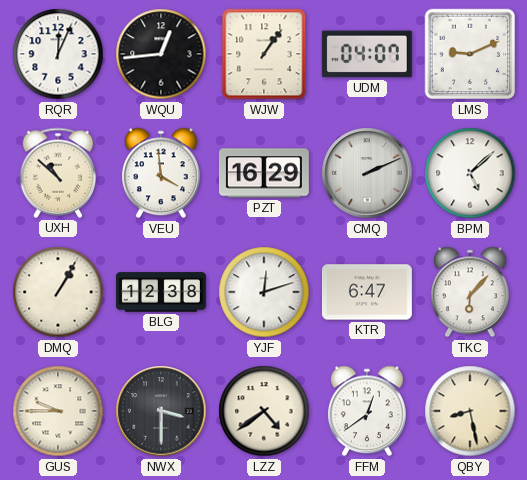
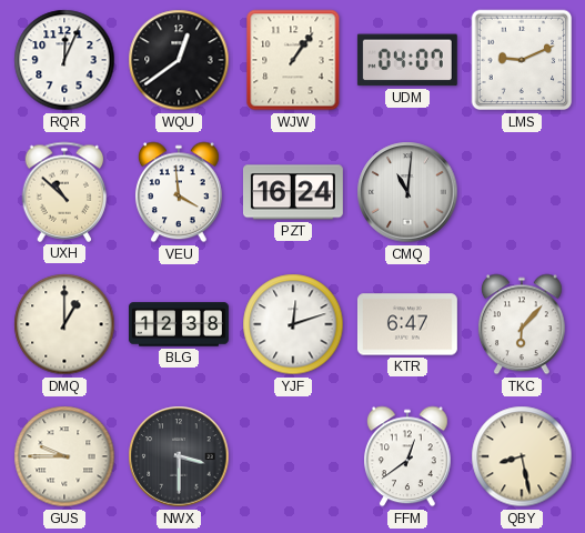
WQU: 12:44 -> 12:39
PZT: 16:29 -> 16:24
CMQ: 2:11 -> 11:01
BPM: 5:08 -> none
DMQ: 1:05 -> 1:00
LZZ: 4:39 -> none
